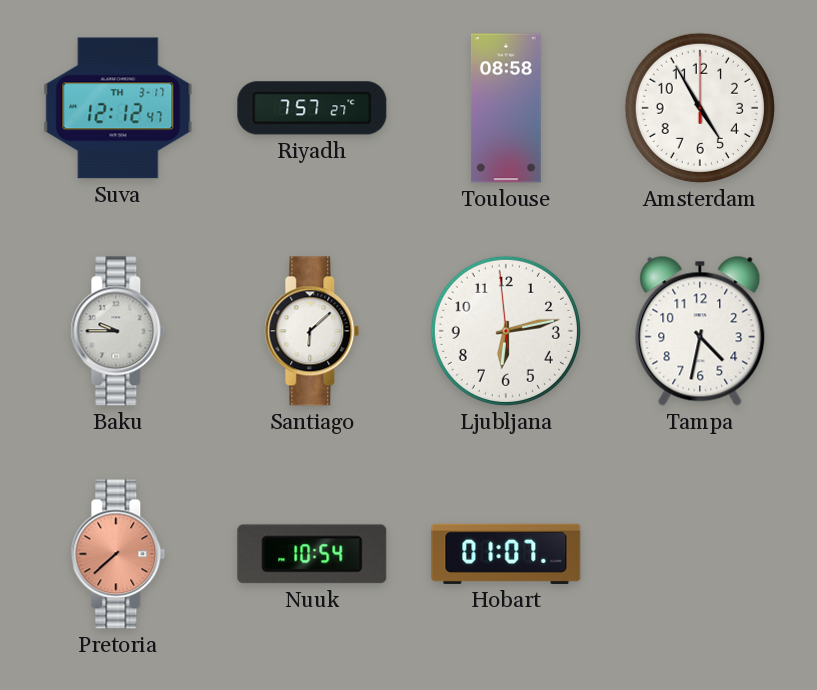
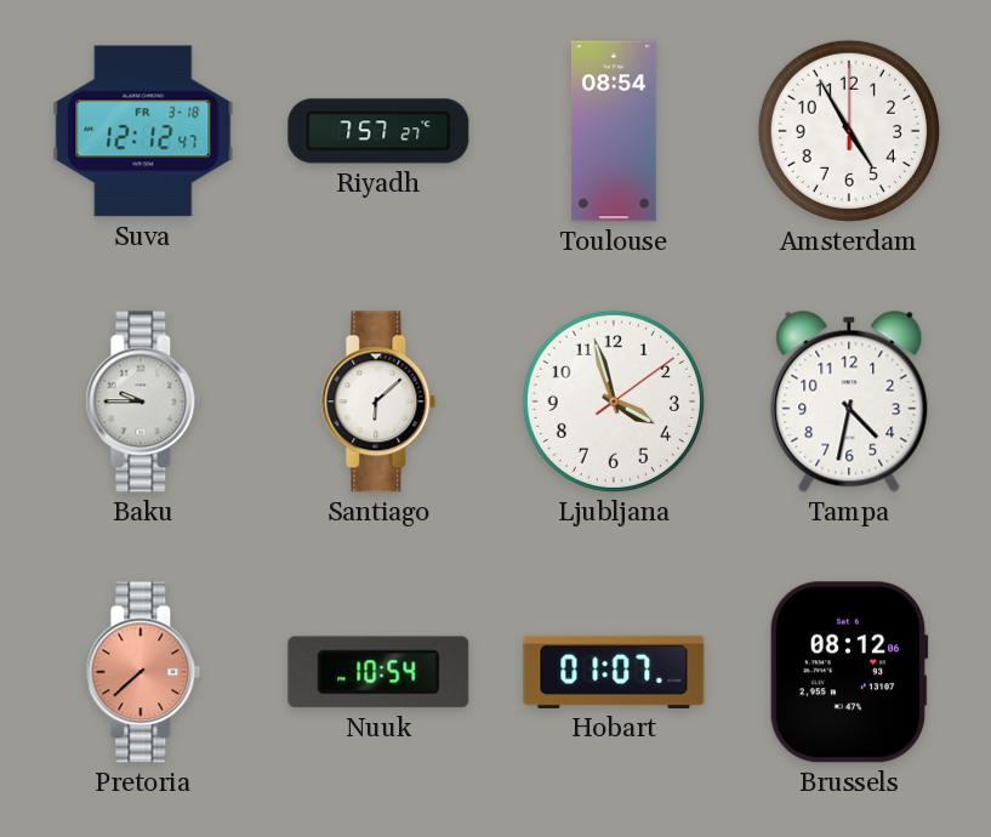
Suva date: TH 3-17 -> FR 3-18
Toulouse: 08:58 -> 08:54
Ljubljana: 6:12 -> 3:57
Brussels: none -> 08:12
